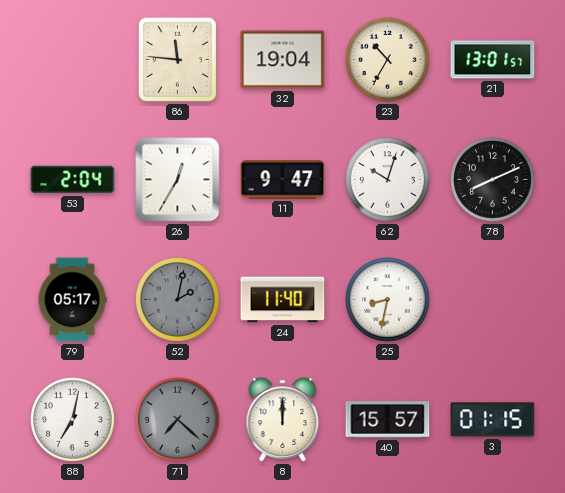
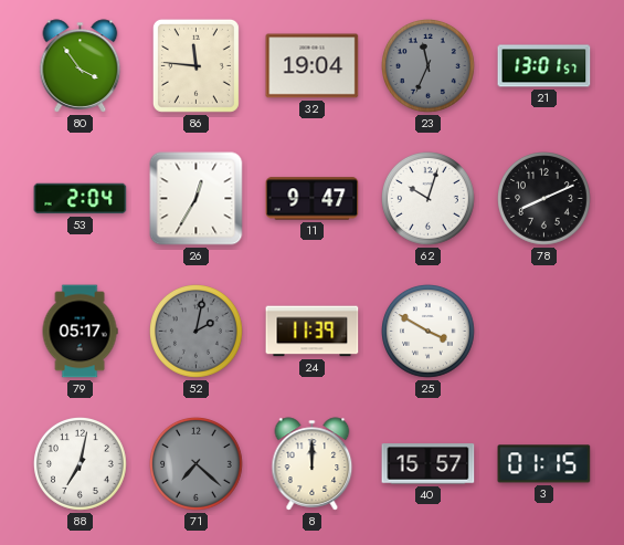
80: none -> 3:54
23: 10:35 -> 11:34
23 dial: cream -> grey
24: 11:40 -> 11:39
25: 8:32 -> 3:50
